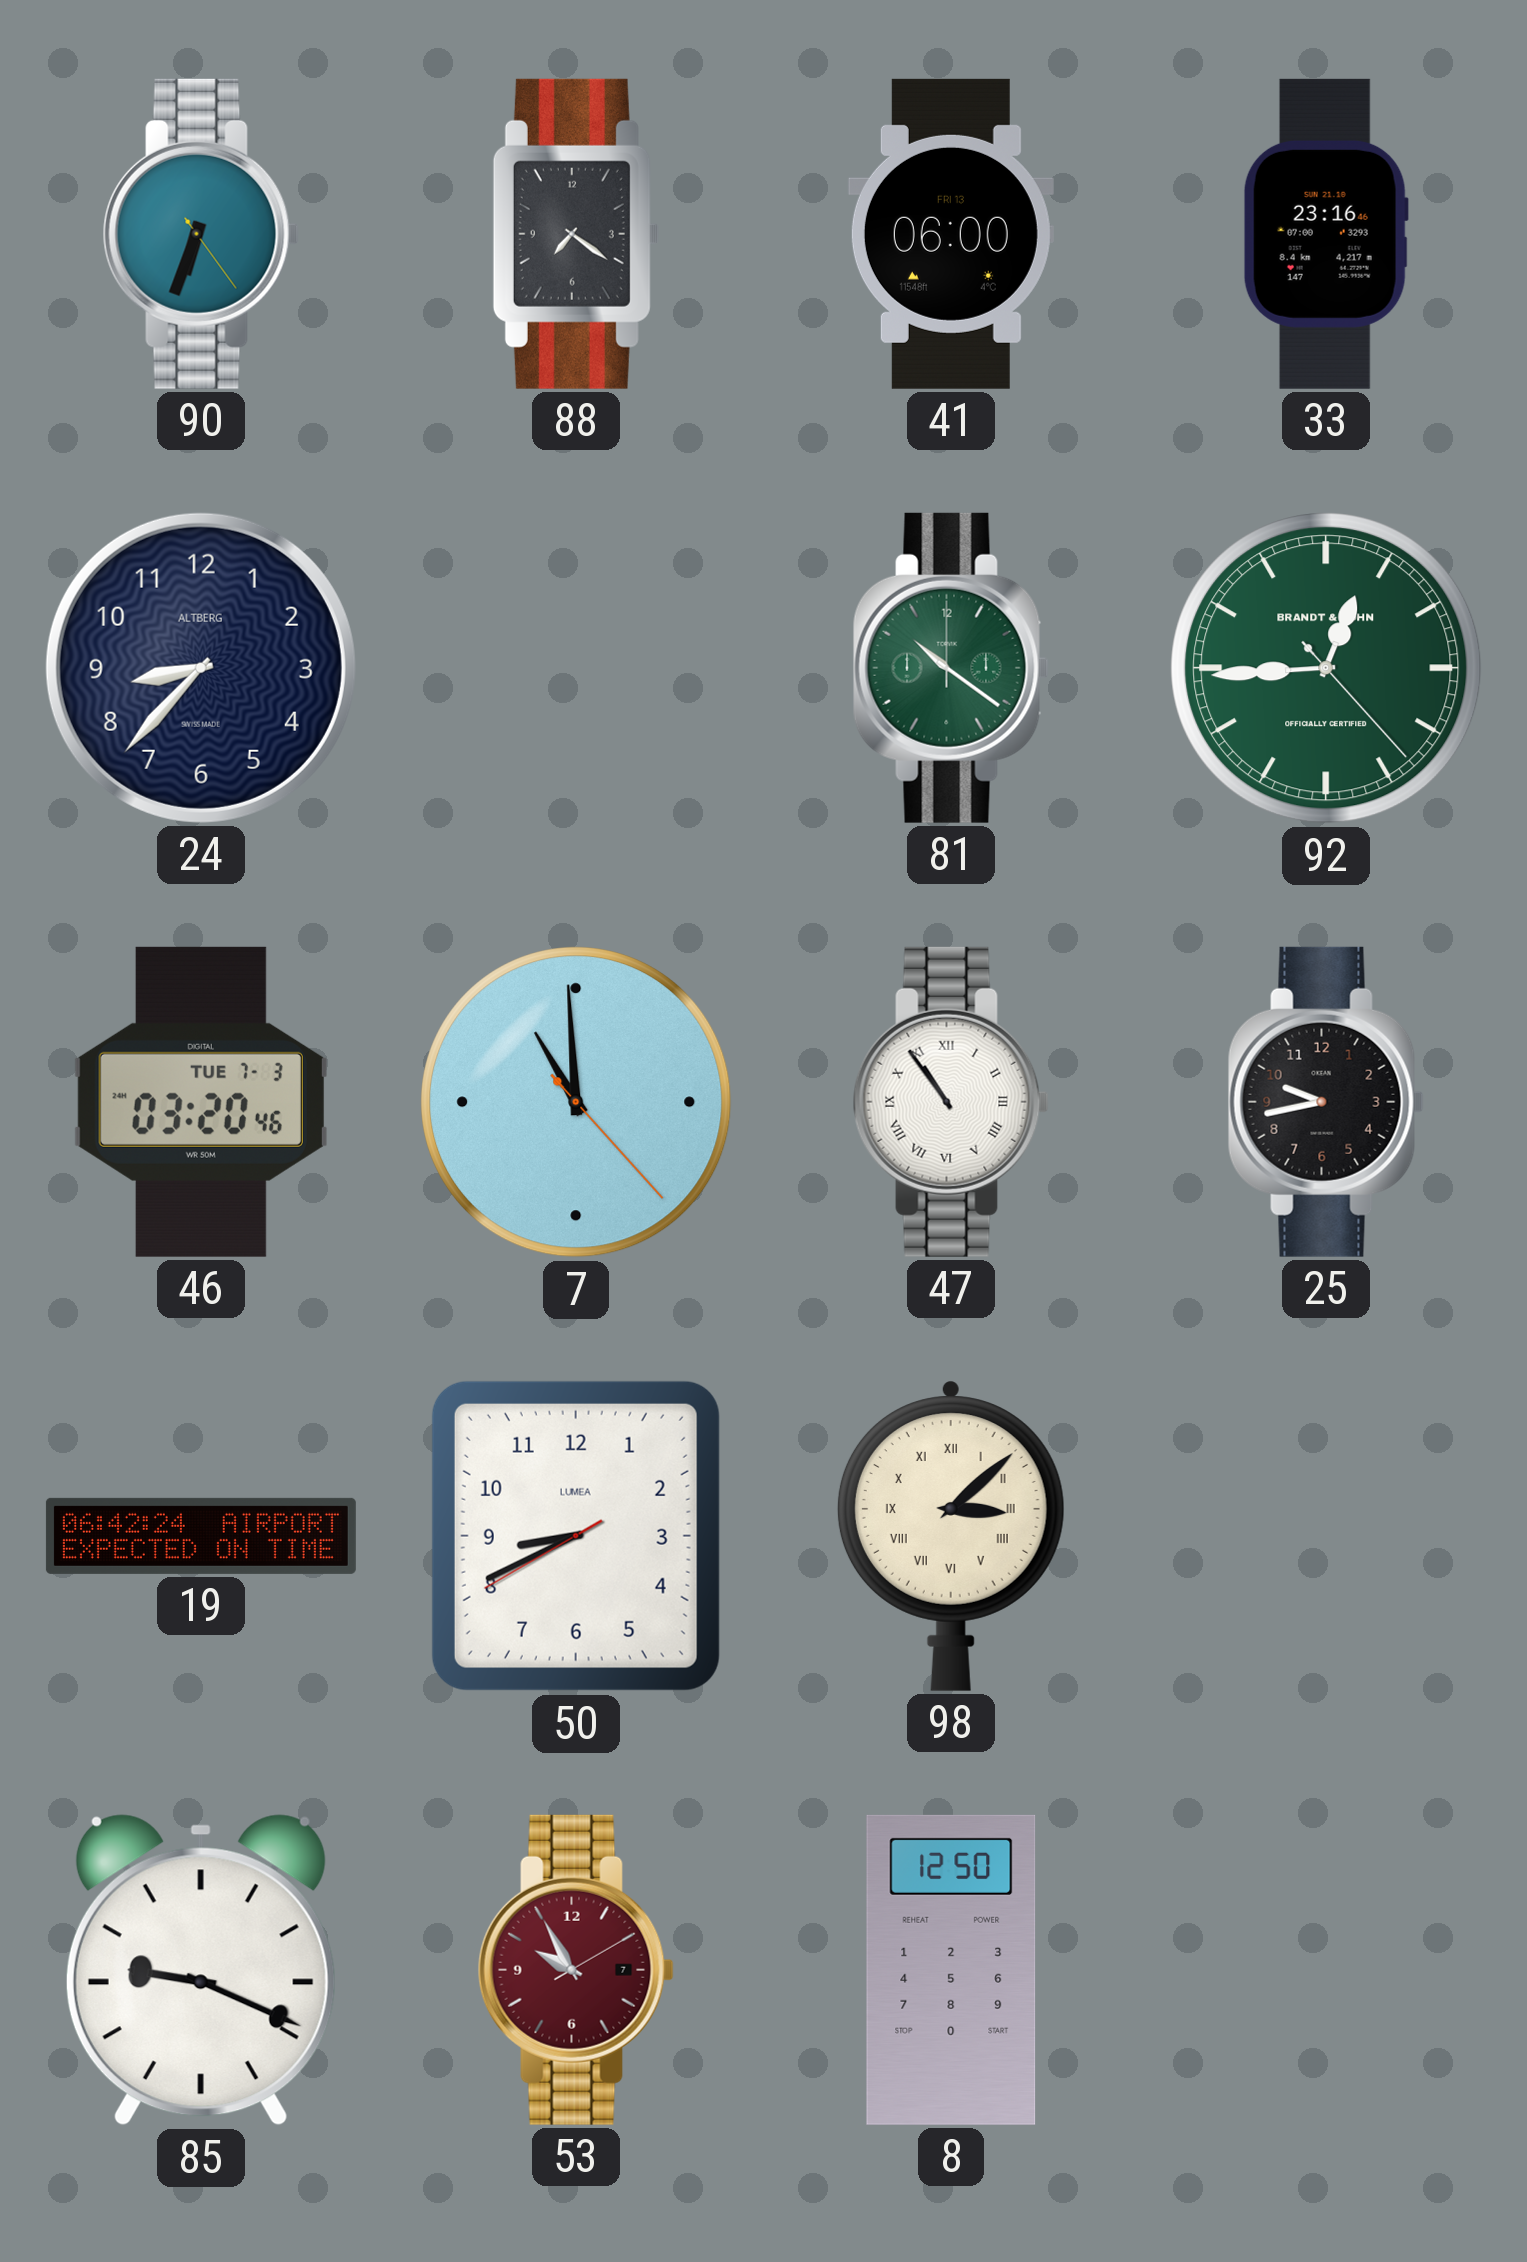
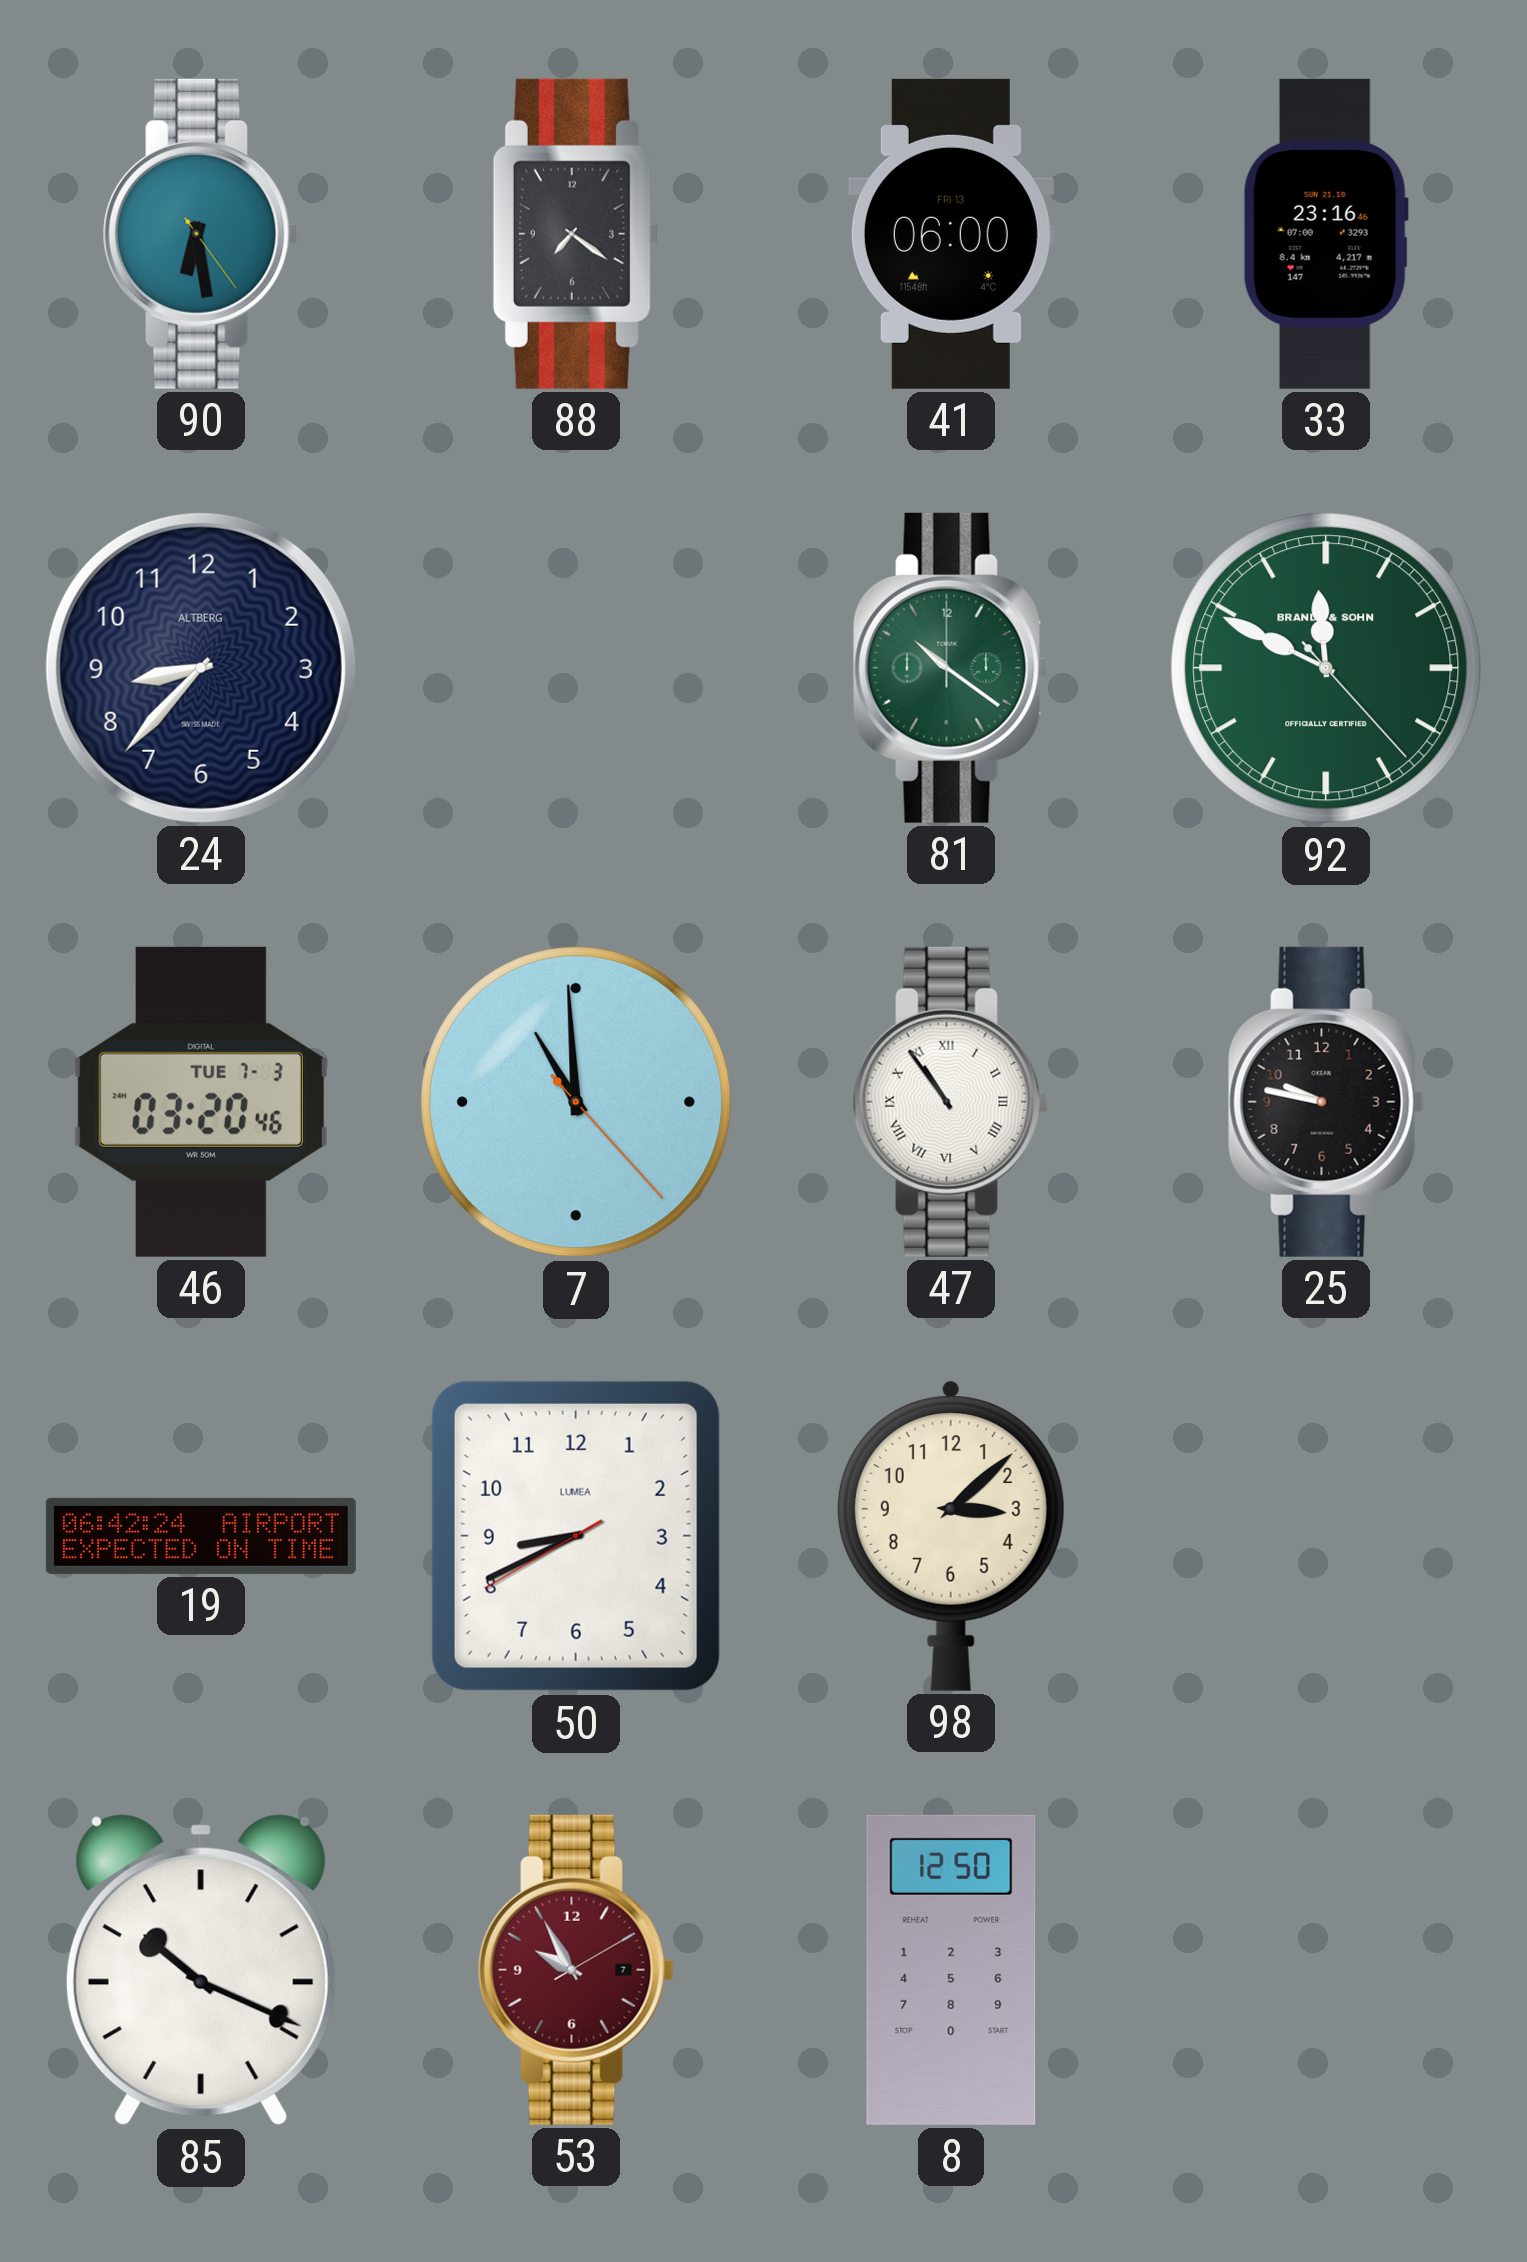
90: 6:33 -> 6:28
92: 12:44 -> 11:49
25: 9:43 -> 9:47
98 numerals: Roman -> Arabic
85: 9:19 -> 10:19
